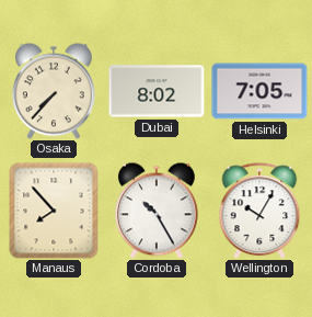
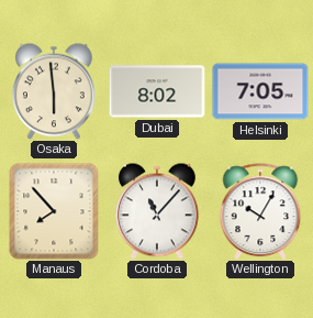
Osaka: 7:37 -> 5:59
Cordoba: 10:25 -> 11:07
